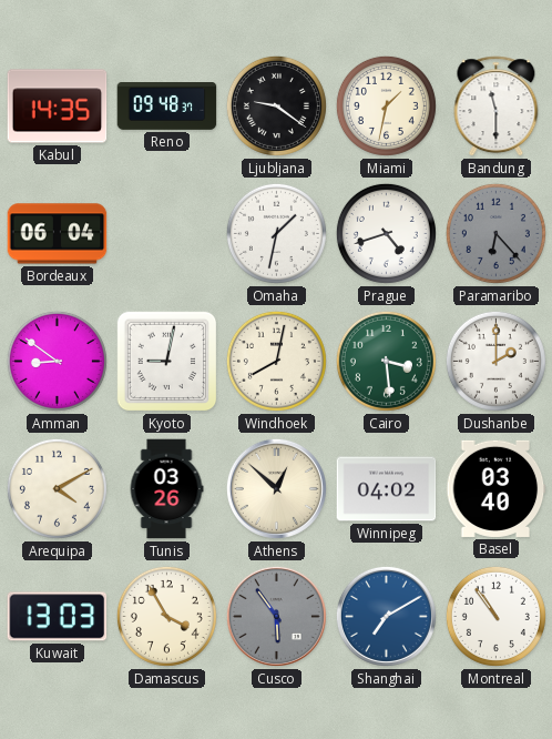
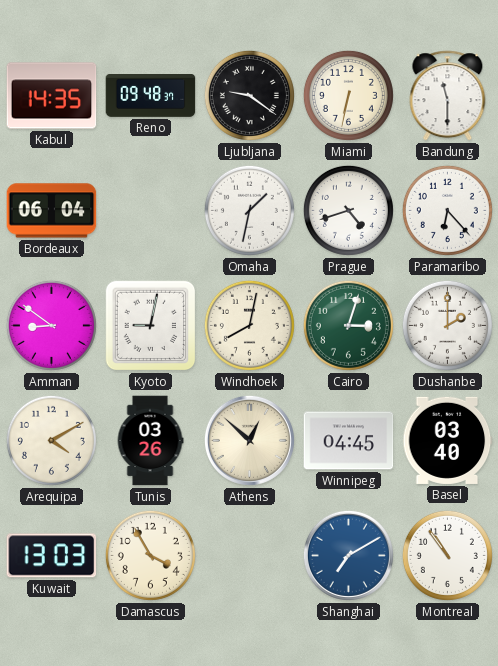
Miami: 1:32 -> 6:32
Paramaribo dial: grey -> white
Cairo: 3:29 -> 3:03
Winnipeg: 04:02 -> 04:45
Cusco: 5:54 -> none
